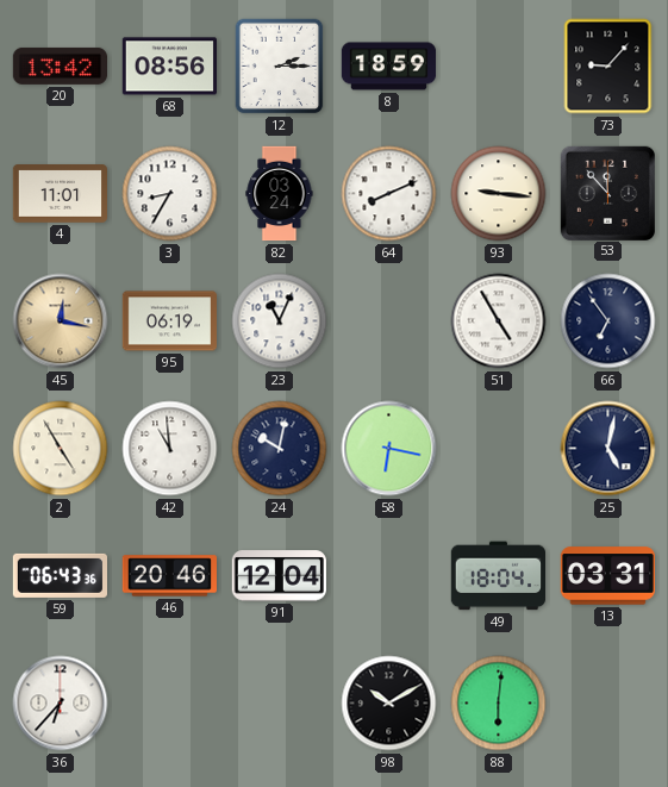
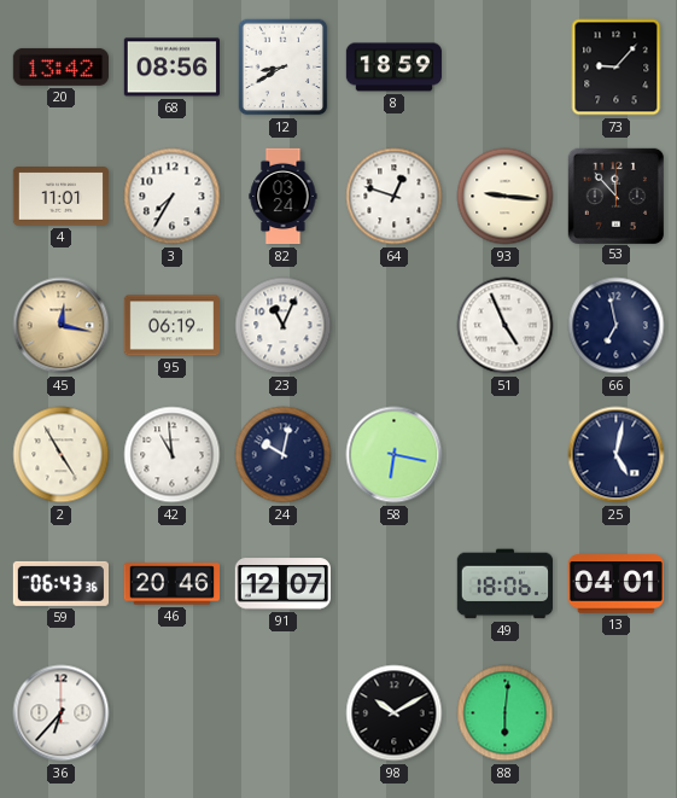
12: 2:15 -> 8:40
3: 8:35 -> 7:35
64: 8:11 -> 12:48
51: 4:55 -> 4:56
66: 6:54 -> 6:58
91: 12:04 -> 12:07
49: 18:04 -> 18:06
13: 03:31 -> 04:01
